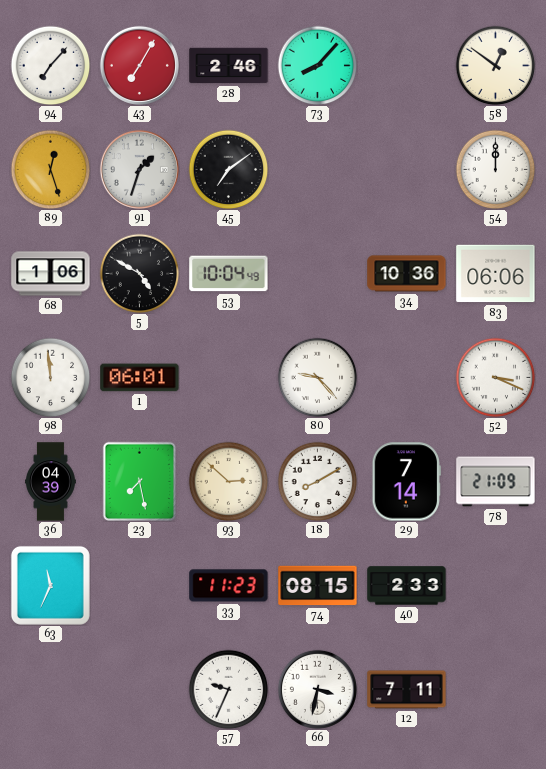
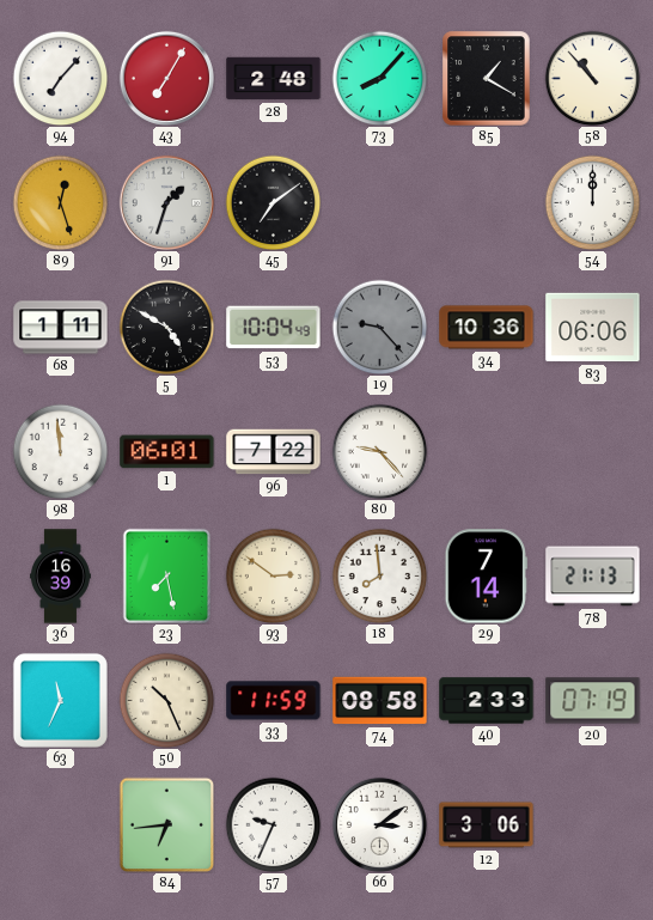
28: 2:46 -> 2:48
85: none -> 1:20
58: 12:51 -> 10:53
68: 1:06 -> 1:11
19: none -> 9:23
96: none -> 7:22
52: 3:19 -> none
36: 04:39 -> 16:39
93: 2:52 -> 2:51
18: 8:10 -> 7:59
78: 21:09 -> 21:13
50: none -> 10:26
33: 11:23 -> 11:59
74: 08:15 -> 08:58
20: none -> 07:19
84: none -> 6:44
66: 3:32 -> 3:09
12: 7:11 -> 3:06
